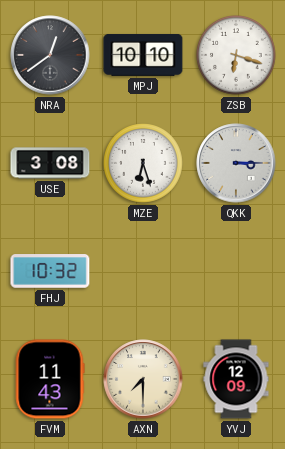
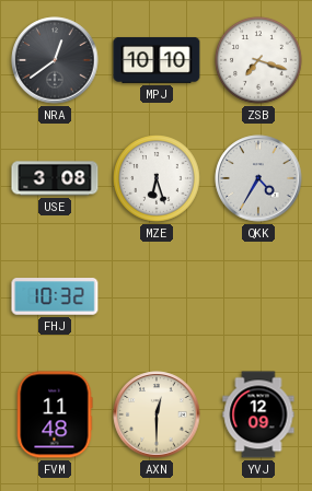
ZSB: 6:18 -> 7:18
QKK: 3:15 -> 4:35
FVM: 11:43 -> 11:48
AXN: 7:30 -> 12:30
